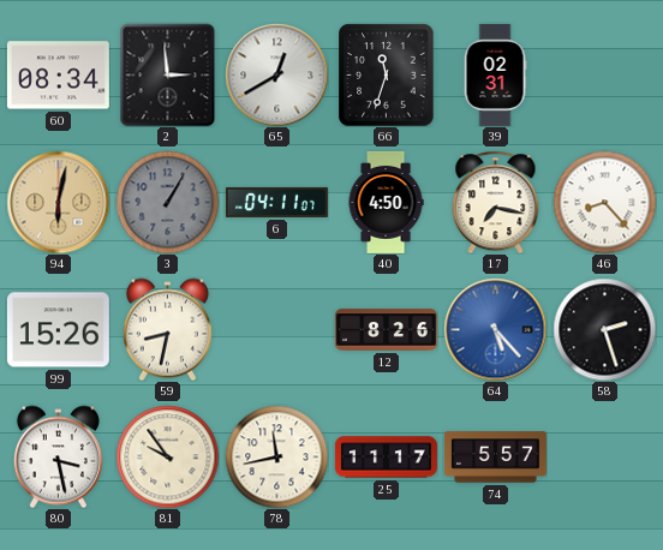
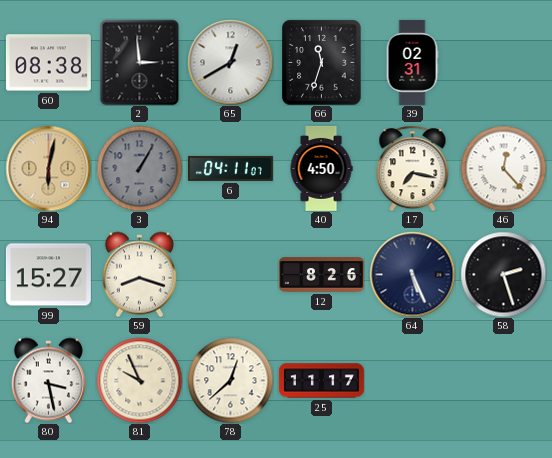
60: 08:34 -> 08:38
46: 8:23 -> 12:23
99: 15:26 -> 15:27
59: 8:32 -> 8:18
64: 5:23 -> 5:26
64 dial: blue -> navy
81: 9:54 -> 9:56
78: 11:43 -> 12:38
74: 5:57 -> none
